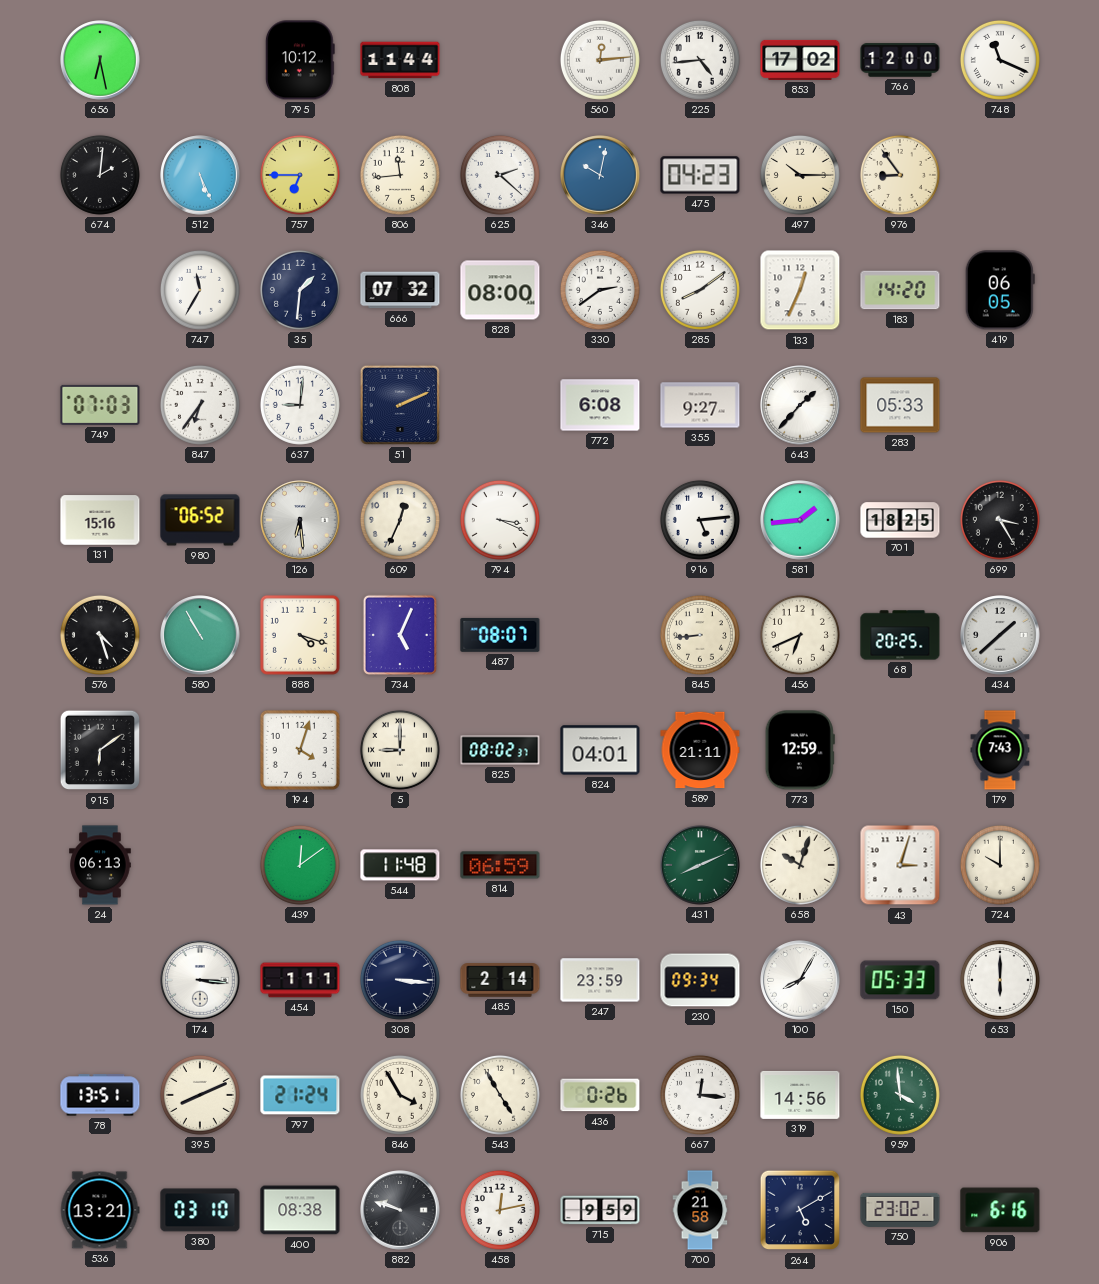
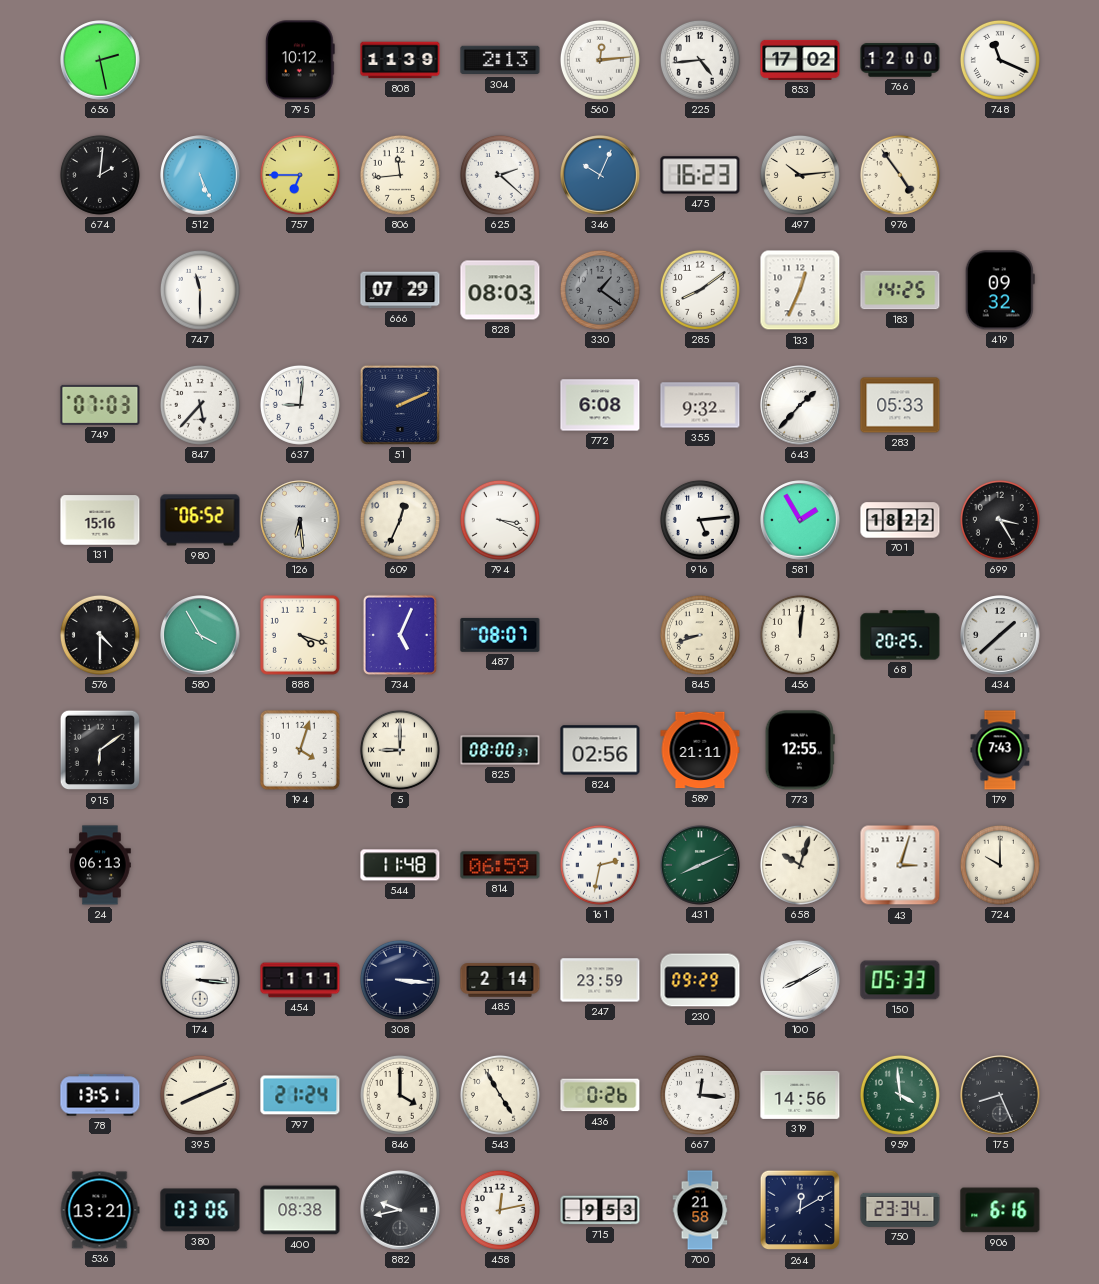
656: 6:28 -> 2:28
808: 11:44 -> 11:39
304: none -> 2:13
346: 10:02 -> 10:04
475: 04:23 -> 16:23
497: 10:15 -> 10:14
976: 8:54 -> 4:54
747: 11:35 -> 11:30
35: 1:31 -> none
666: 07:32 -> 07:29
828: 08:00 -> 08:03
330: 2:39 -> 1:21
330 dial: white -> grey
183: 14:20 -> 14:25
419: 06:05 -> 09:32
847: 6:36 -> 5:37
355: 9:27 -> 9:32
581: 1:44 -> 1:55
701: 18:25 -> 18:22
576: 4:27 -> 4:30
580: 10:55 -> 3:55
845: 8:44 -> 8:42
456: 6:41 -> 12:01
825: 08:02 -> 08:00
824: 04:01 -> 02:56
773: 12:59 -> 12:55
439: 12:09 -> none
161: none -> 2:32
230: 09:34 -> 09:29
100: 8:05 -> 8:10
653: 6:00 -> none
846: 3:55 -> 4:00
175: none -> 8:26
380: 03:10 -> 03:06
882: 9:48 -> 9:43
715: 9:59 -> 9:53
264: 5:10 -> 12:10
750: 23:02 -> 23:34
